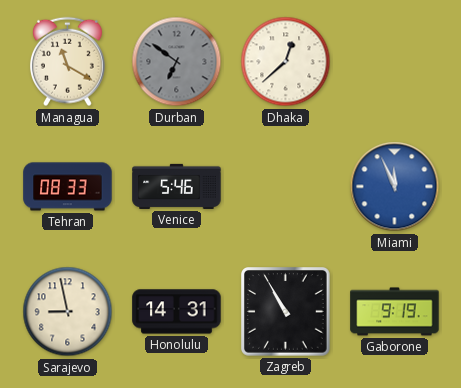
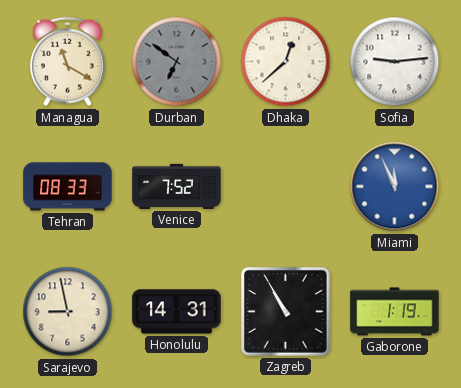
Sofia: none -> 9:14
Venice: 5:46 -> 7:52
Gaborone: 9:19 -> 1:19
